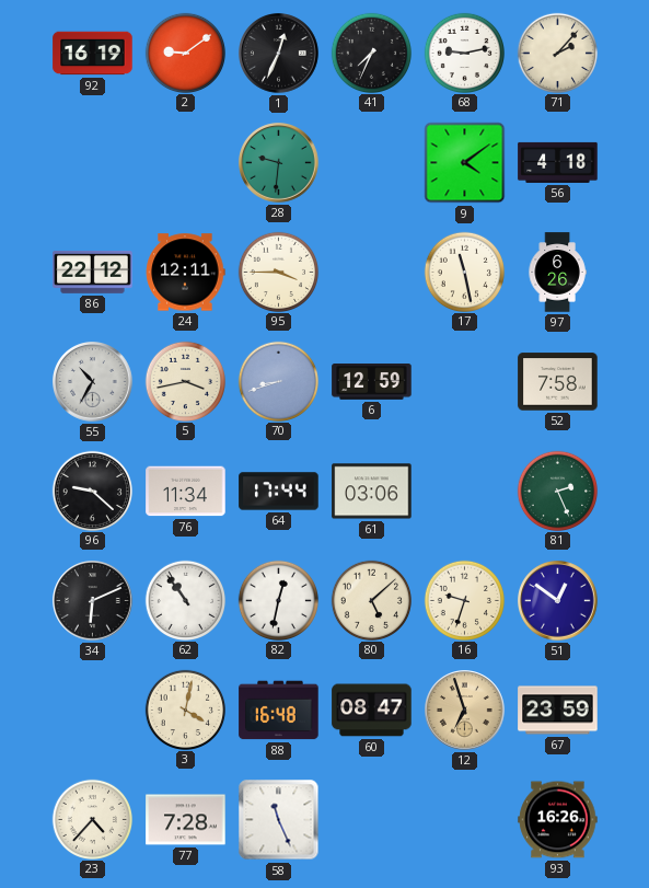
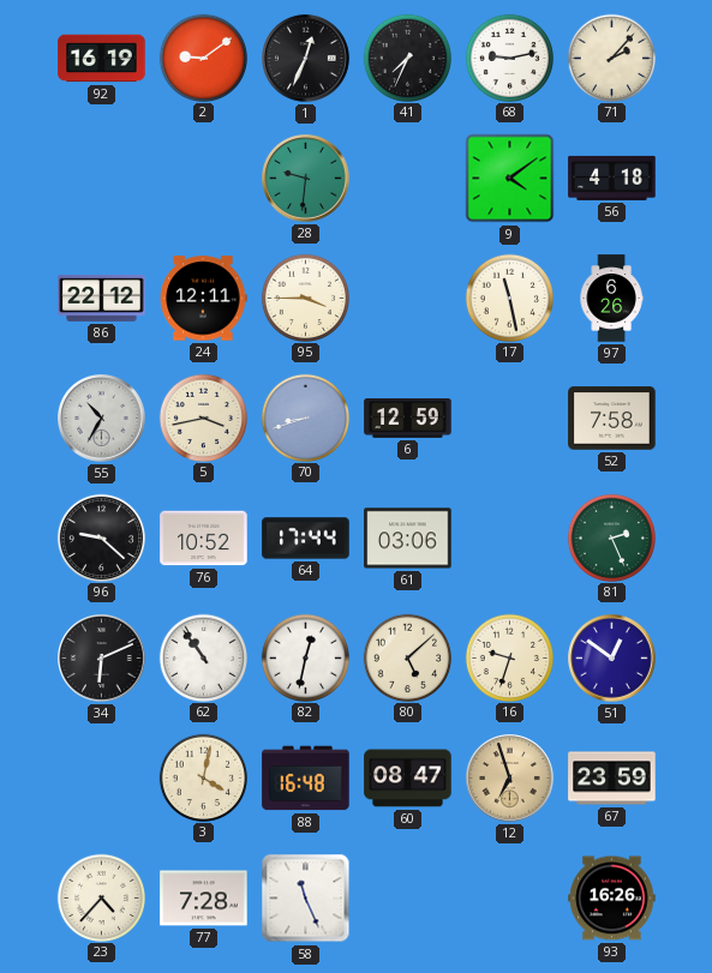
76: 11:34 -> 10:52
